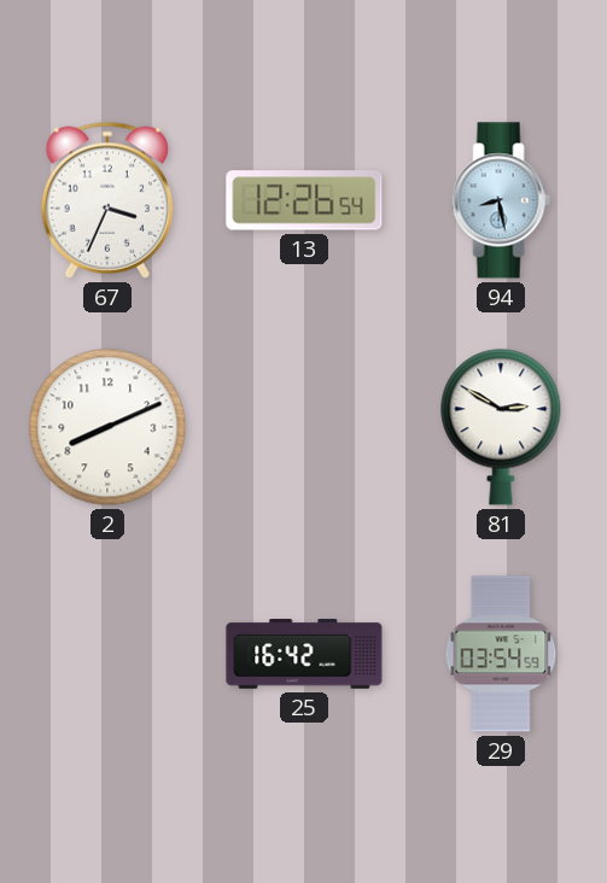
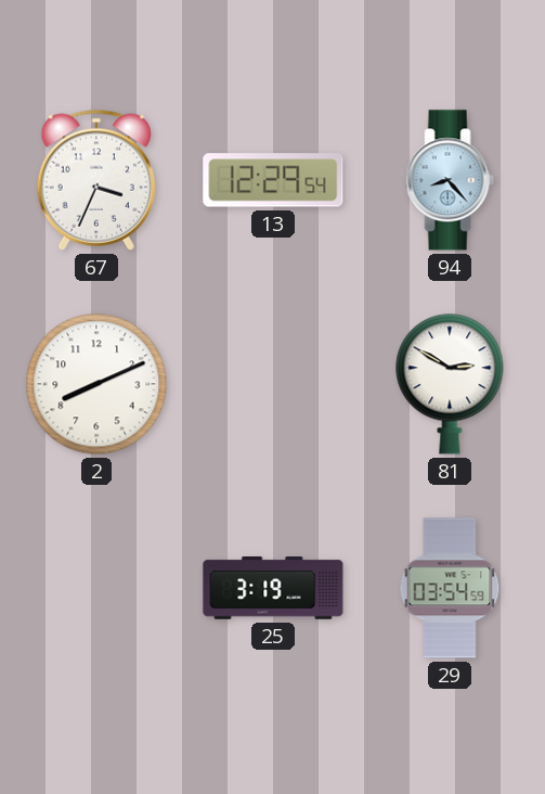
13: 12:26 -> 12:29
94: 8:28 -> 8:23
25: 16:42 -> 3:19
